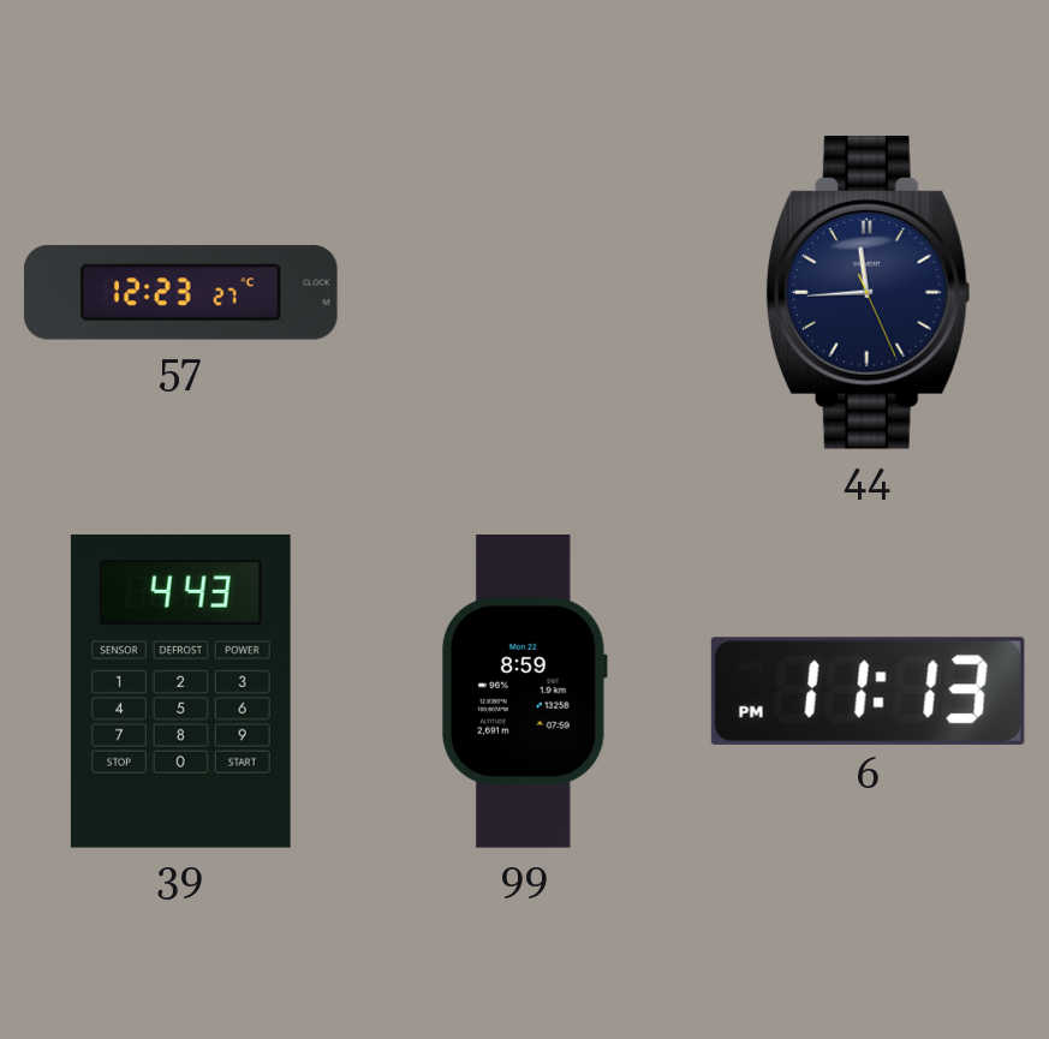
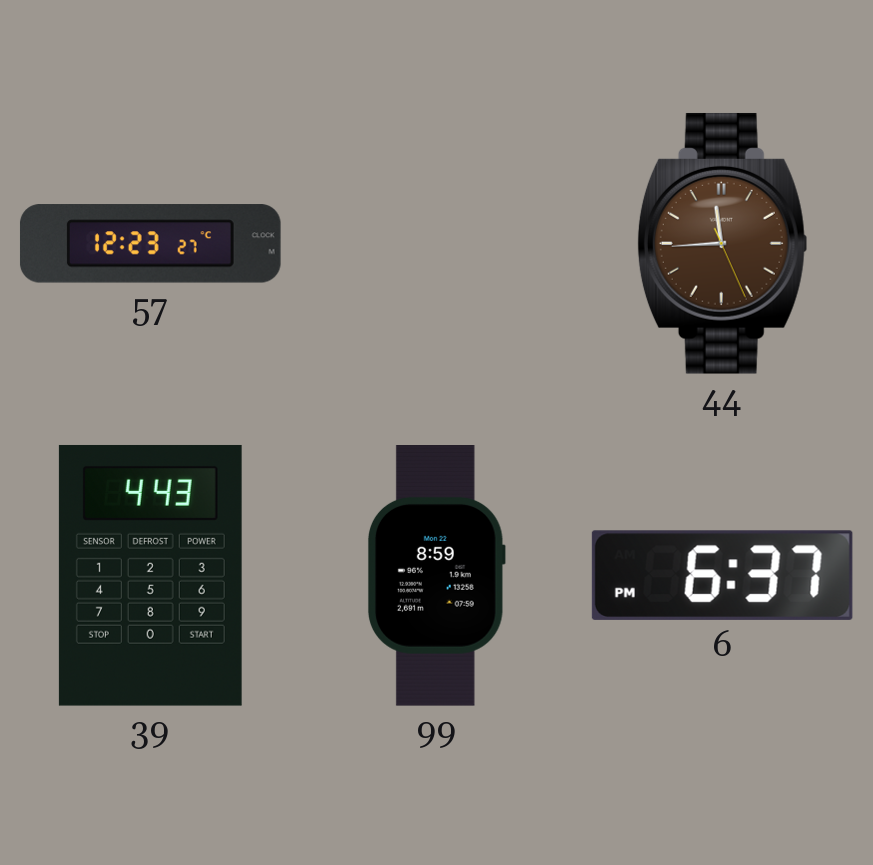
44 dial: navy -> brown
6: 11:13 -> 6:37
